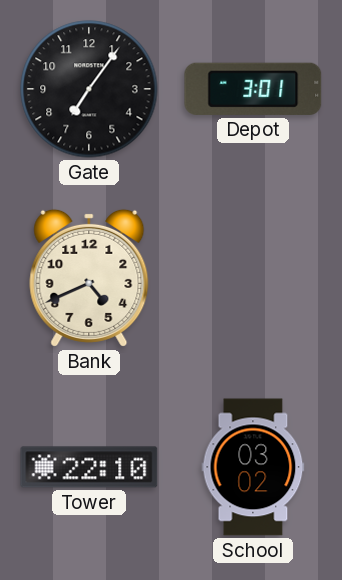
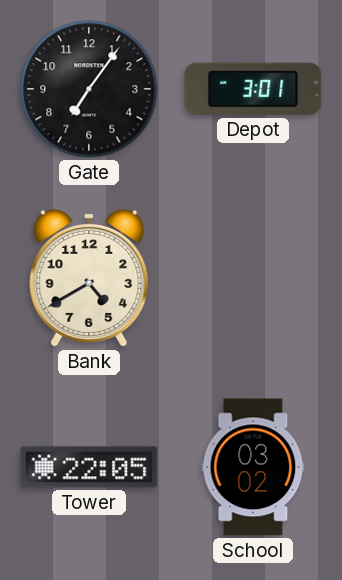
Bank: 4:41 -> 4:40
Tower: 22:10 -> 22:05
